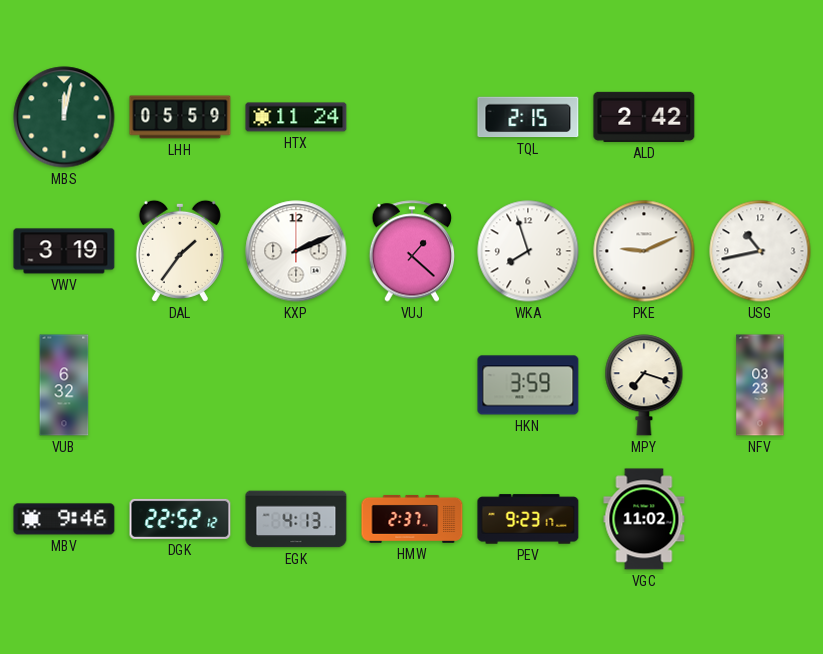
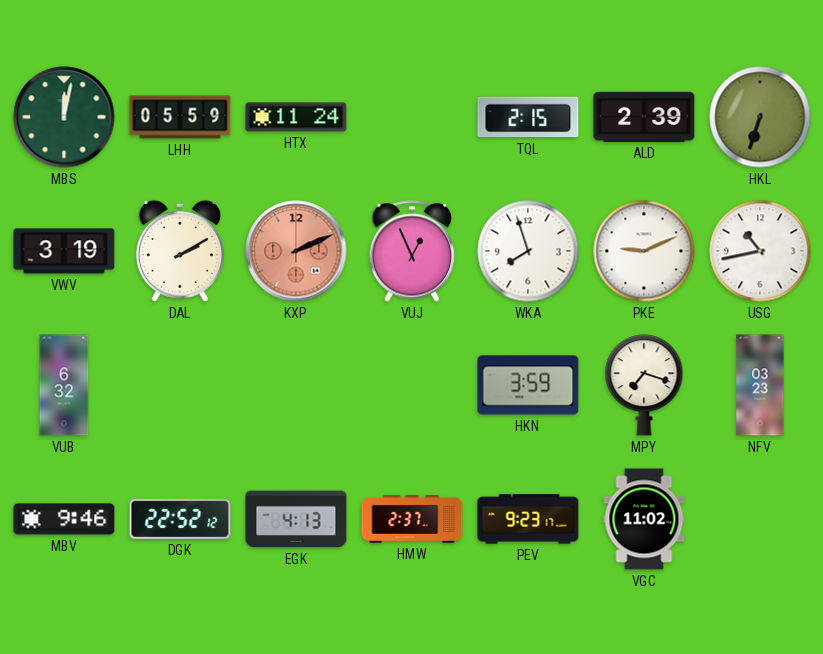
ALD: 2:42 -> 2:39
HKL: none -> 6:33
DAL: 1:36 -> 2:10
KXP dial: white -> salmon
VUJ: 1:22 -> 12:56
